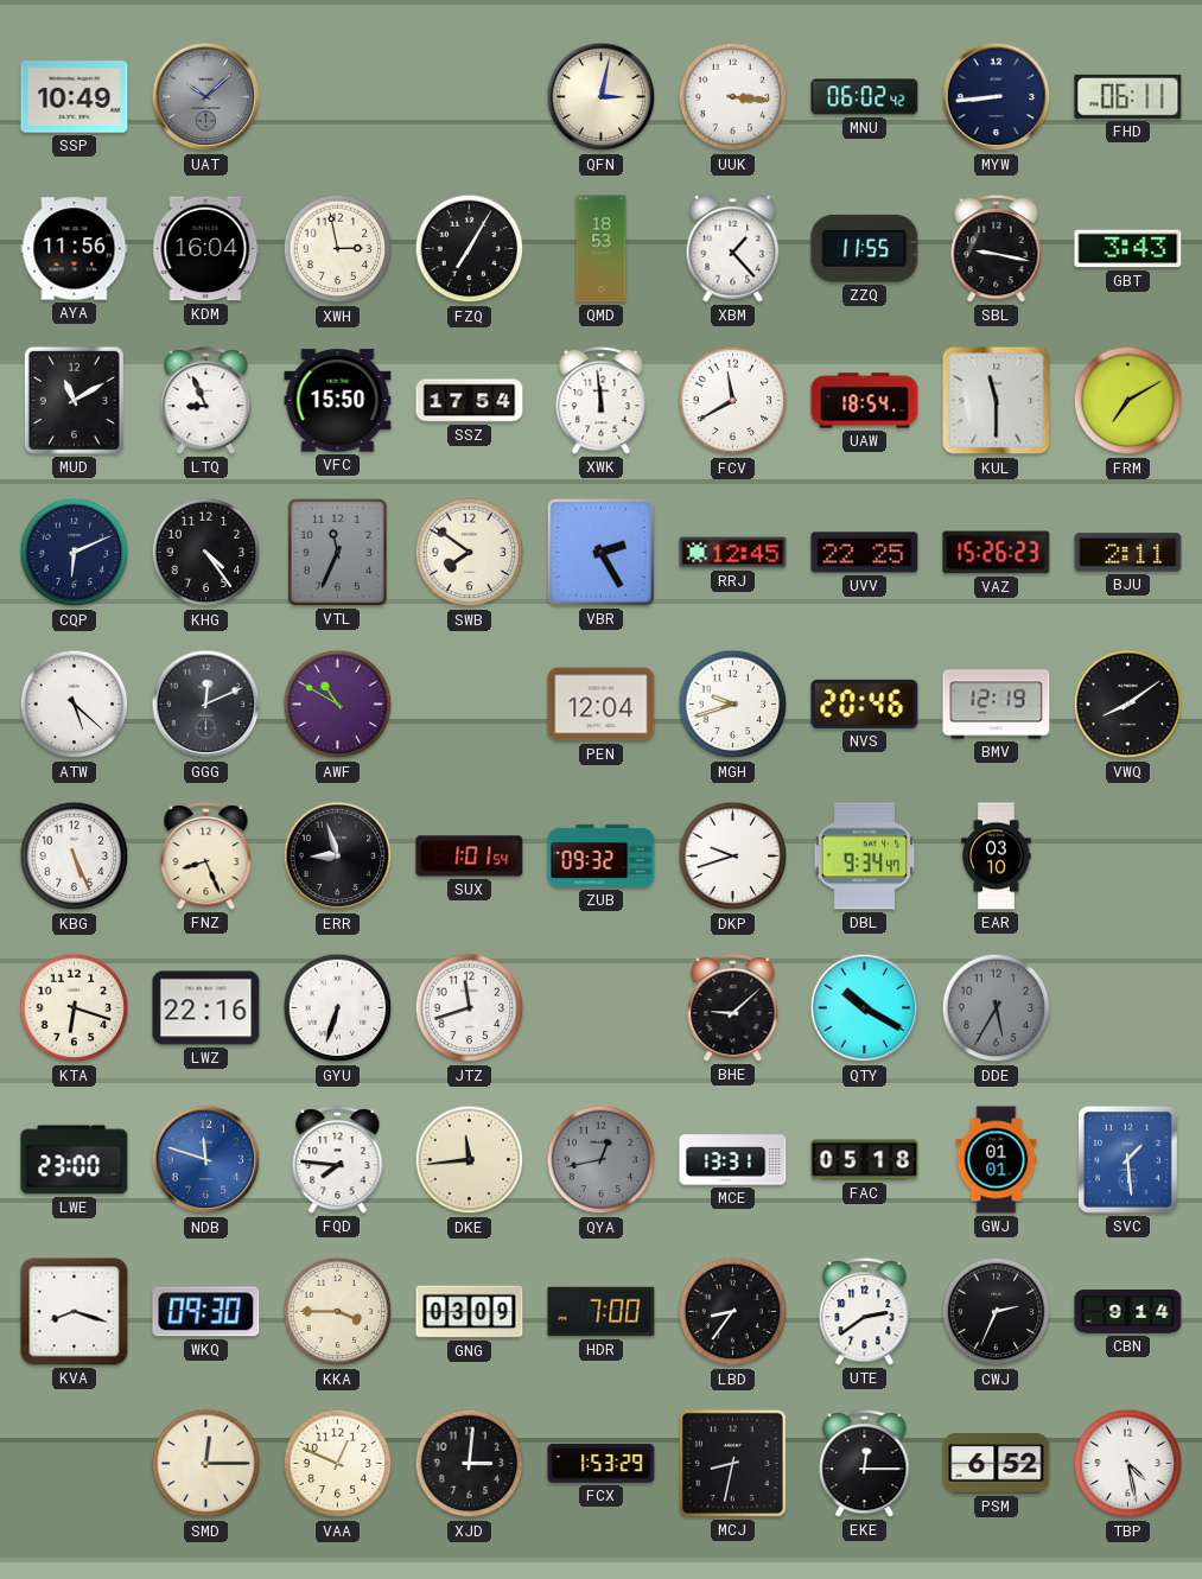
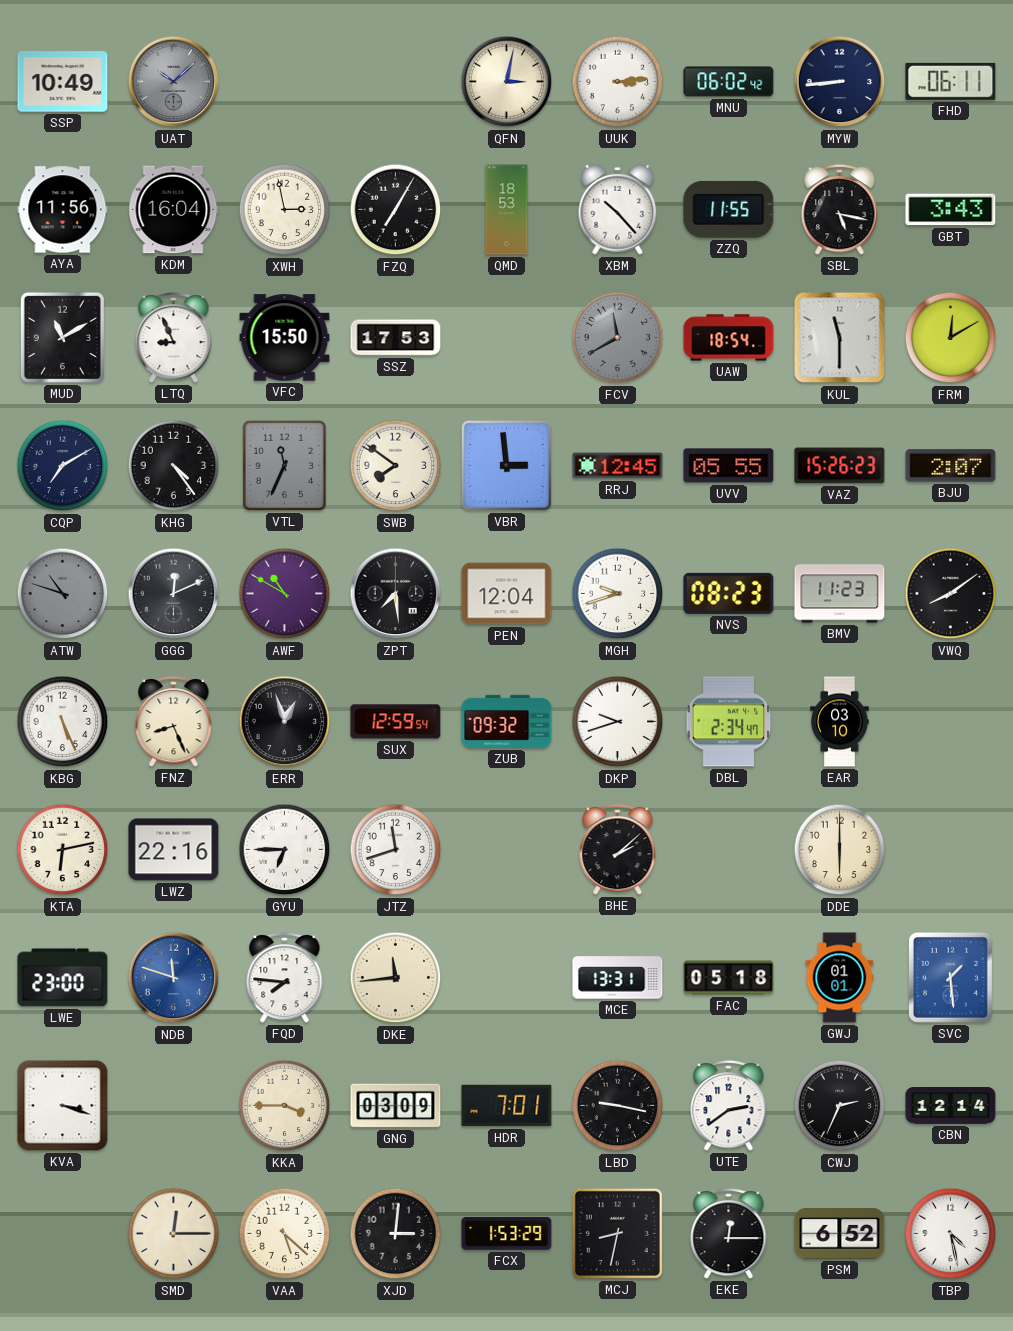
UUK: 3:16 -> 3:14
XBM: 1:23 -> 10:23
SBL: 9:17 -> 5:17
SSZ: 17:54 -> 17:53
XWK: 11:59 -> none
FCV dial: white -> grey
FRM: 7:10 -> 12:10
CQP: 6:11 -> 7:10
VBR: 2:25 -> 2:59
UVV: 22:25 -> 05:55
BJU: 2:11 -> 2:07
ATW: 5:22 -> 10:48
ATW dial: white -> grey
ZPT: none -> 7:29
NVS: 20:46 -> 08:23
BMV: 12:19 -> 11:23
ERR: 8:57 -> 12:57
SUX: 1:01 -> 12:59
DBL: 9:34 -> 2:34
KTA: 6:18 -> 6:13
GYU: 6:33 -> 6:45
BHE: 9:08 -> 2:08
QTY: 10:20 -> none
DDE: 5:35 -> 6:00
DDE dial: grey -> cream
QYA: 12:43 -> none
KVA: 8:18 -> 3:18
WKQ: 09:30 -> none
HDR: 7:00 -> 7:01
LBD: 8:36 -> 9:17
CBN: 9:14 -> 12:14
VAA: 12:49 -> 5:22
